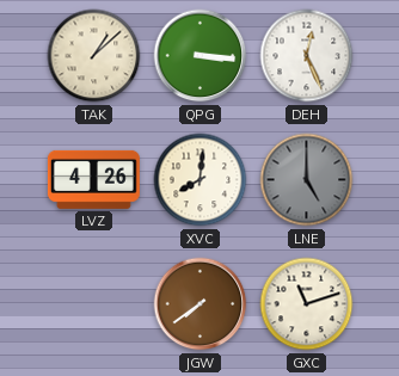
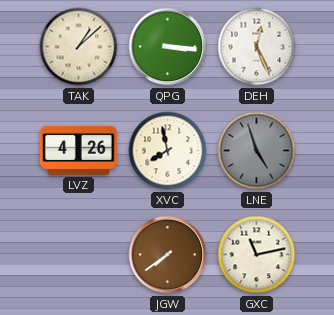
XVC: 8:01 -> 7:58
LNE: 5:00 -> 4:57
GXC: 11:12 -> 11:13
